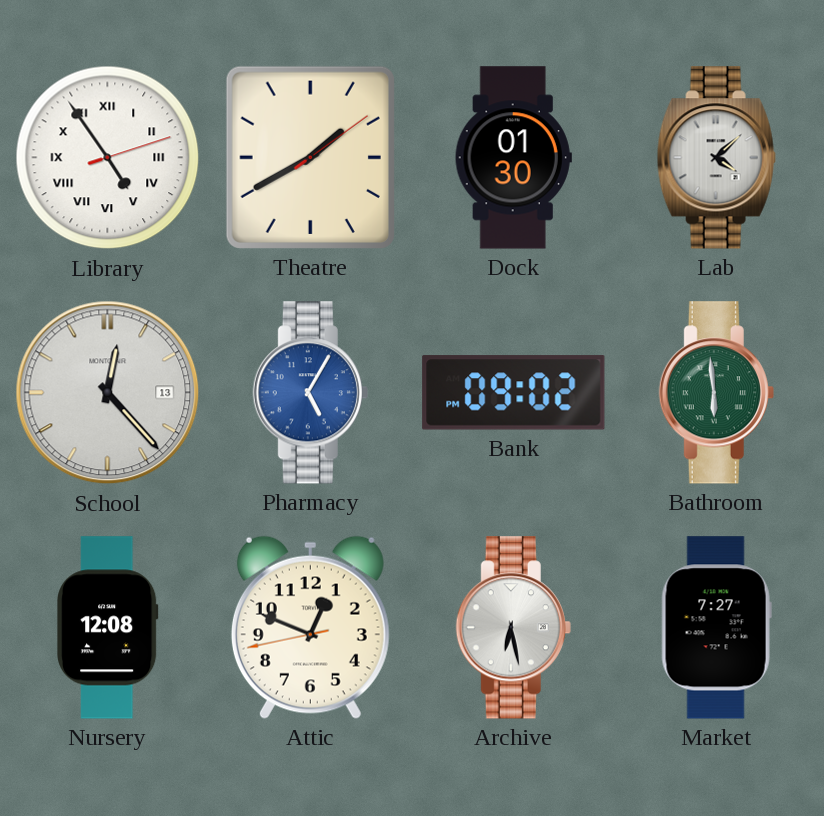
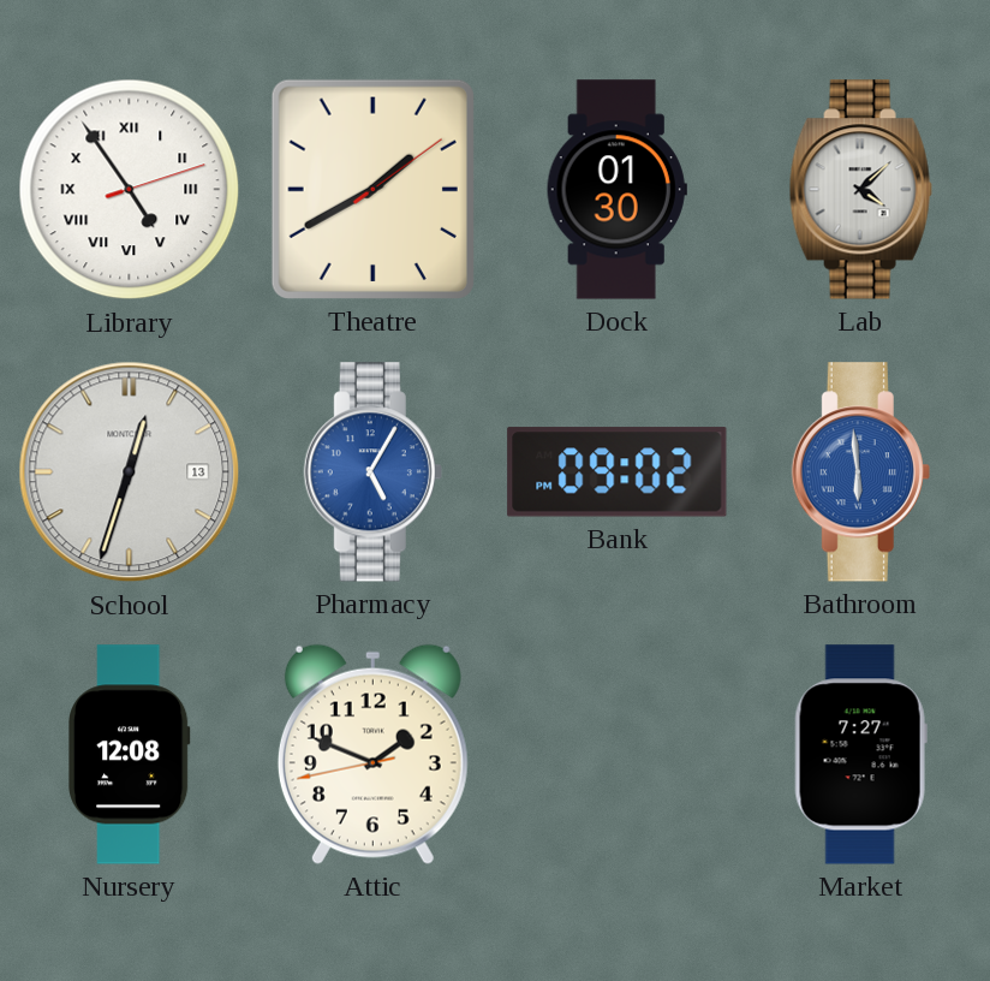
School: 12:23 -> 12:33
Bathroom dial: green -> blue
Attic: 12:48 -> 1:48
Archive: 6:28 -> none
